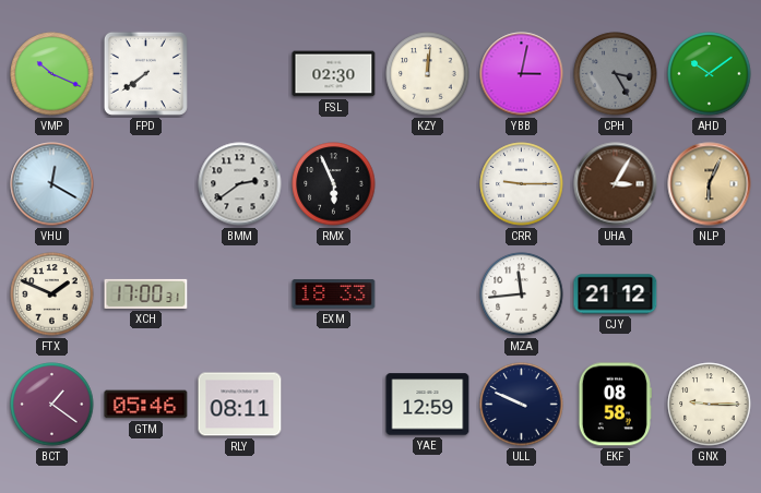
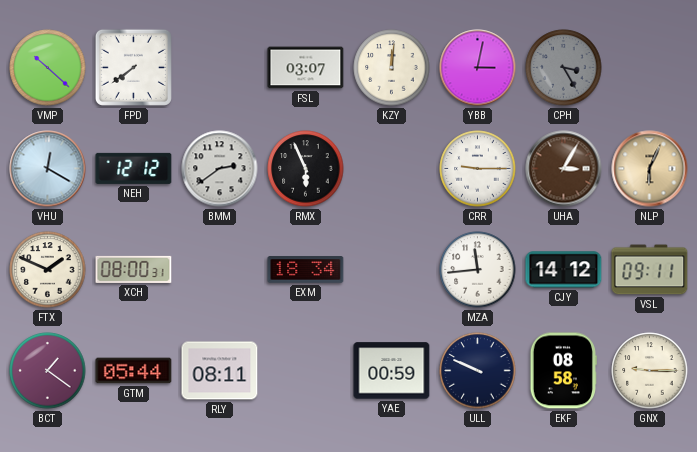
VMP: 10:19 -> 10:22
FSL: 02:30 -> 03:07
AHD: 10:09 -> none
NEH: none -> 12:12
XCH: 17:00 -> 08:00
EXM: 18:33 -> 18:34
CJY: 21:12 -> 14:12
VSL: none -> 09:11
GTM: 05:46 -> 05:44
YAE: 12:59 -> 00:59
